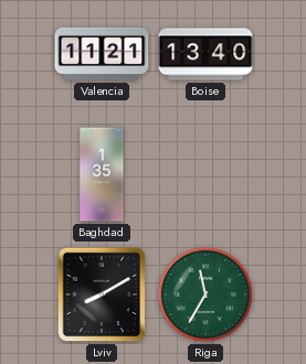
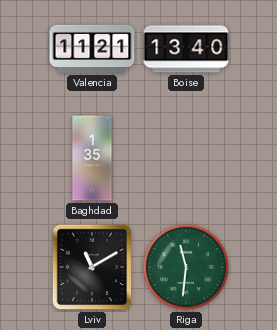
Lviv: 8:10 -> 11:10
Riga: 11:35 -> 11:31
